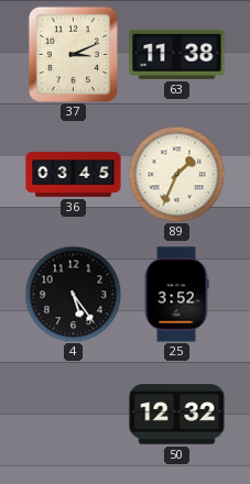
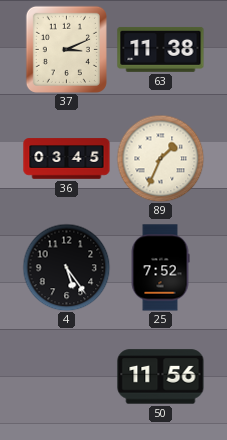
25: 3:52 -> 7:52
50: 12:32 -> 11:56
